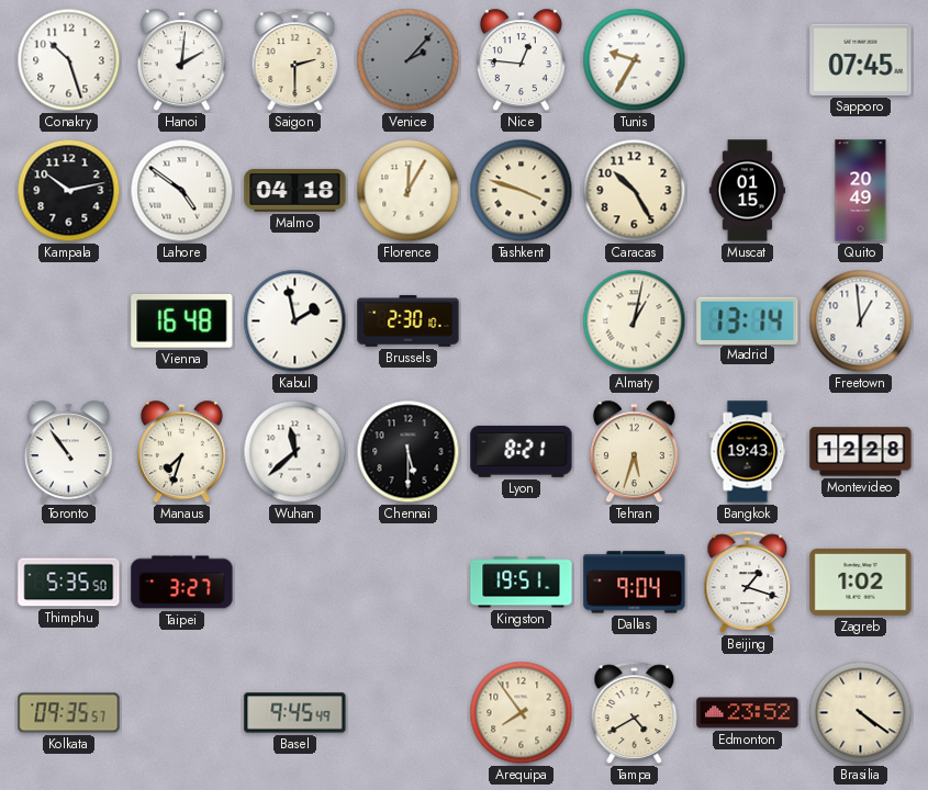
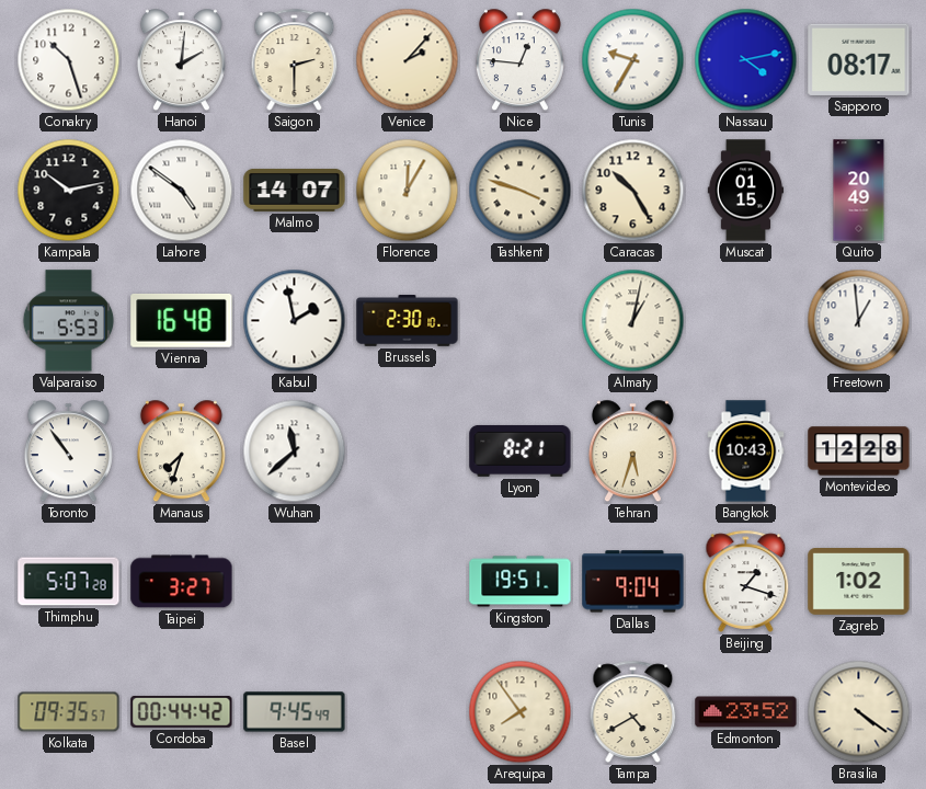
Venice dial: grey -> cream
Nassau: none -> 4:13
Sapporo: 07:45 -> 08:17
Malmo: 04:18 -> 14:07
Valparaiso: none -> 5:53
Madrid: 13:14 -> none
Chennai: 5:30 -> none
Bangkok: 19:43 -> 10:43
Thimphu: 5:35 -> 5:07
Cordoba: none -> 00:44
